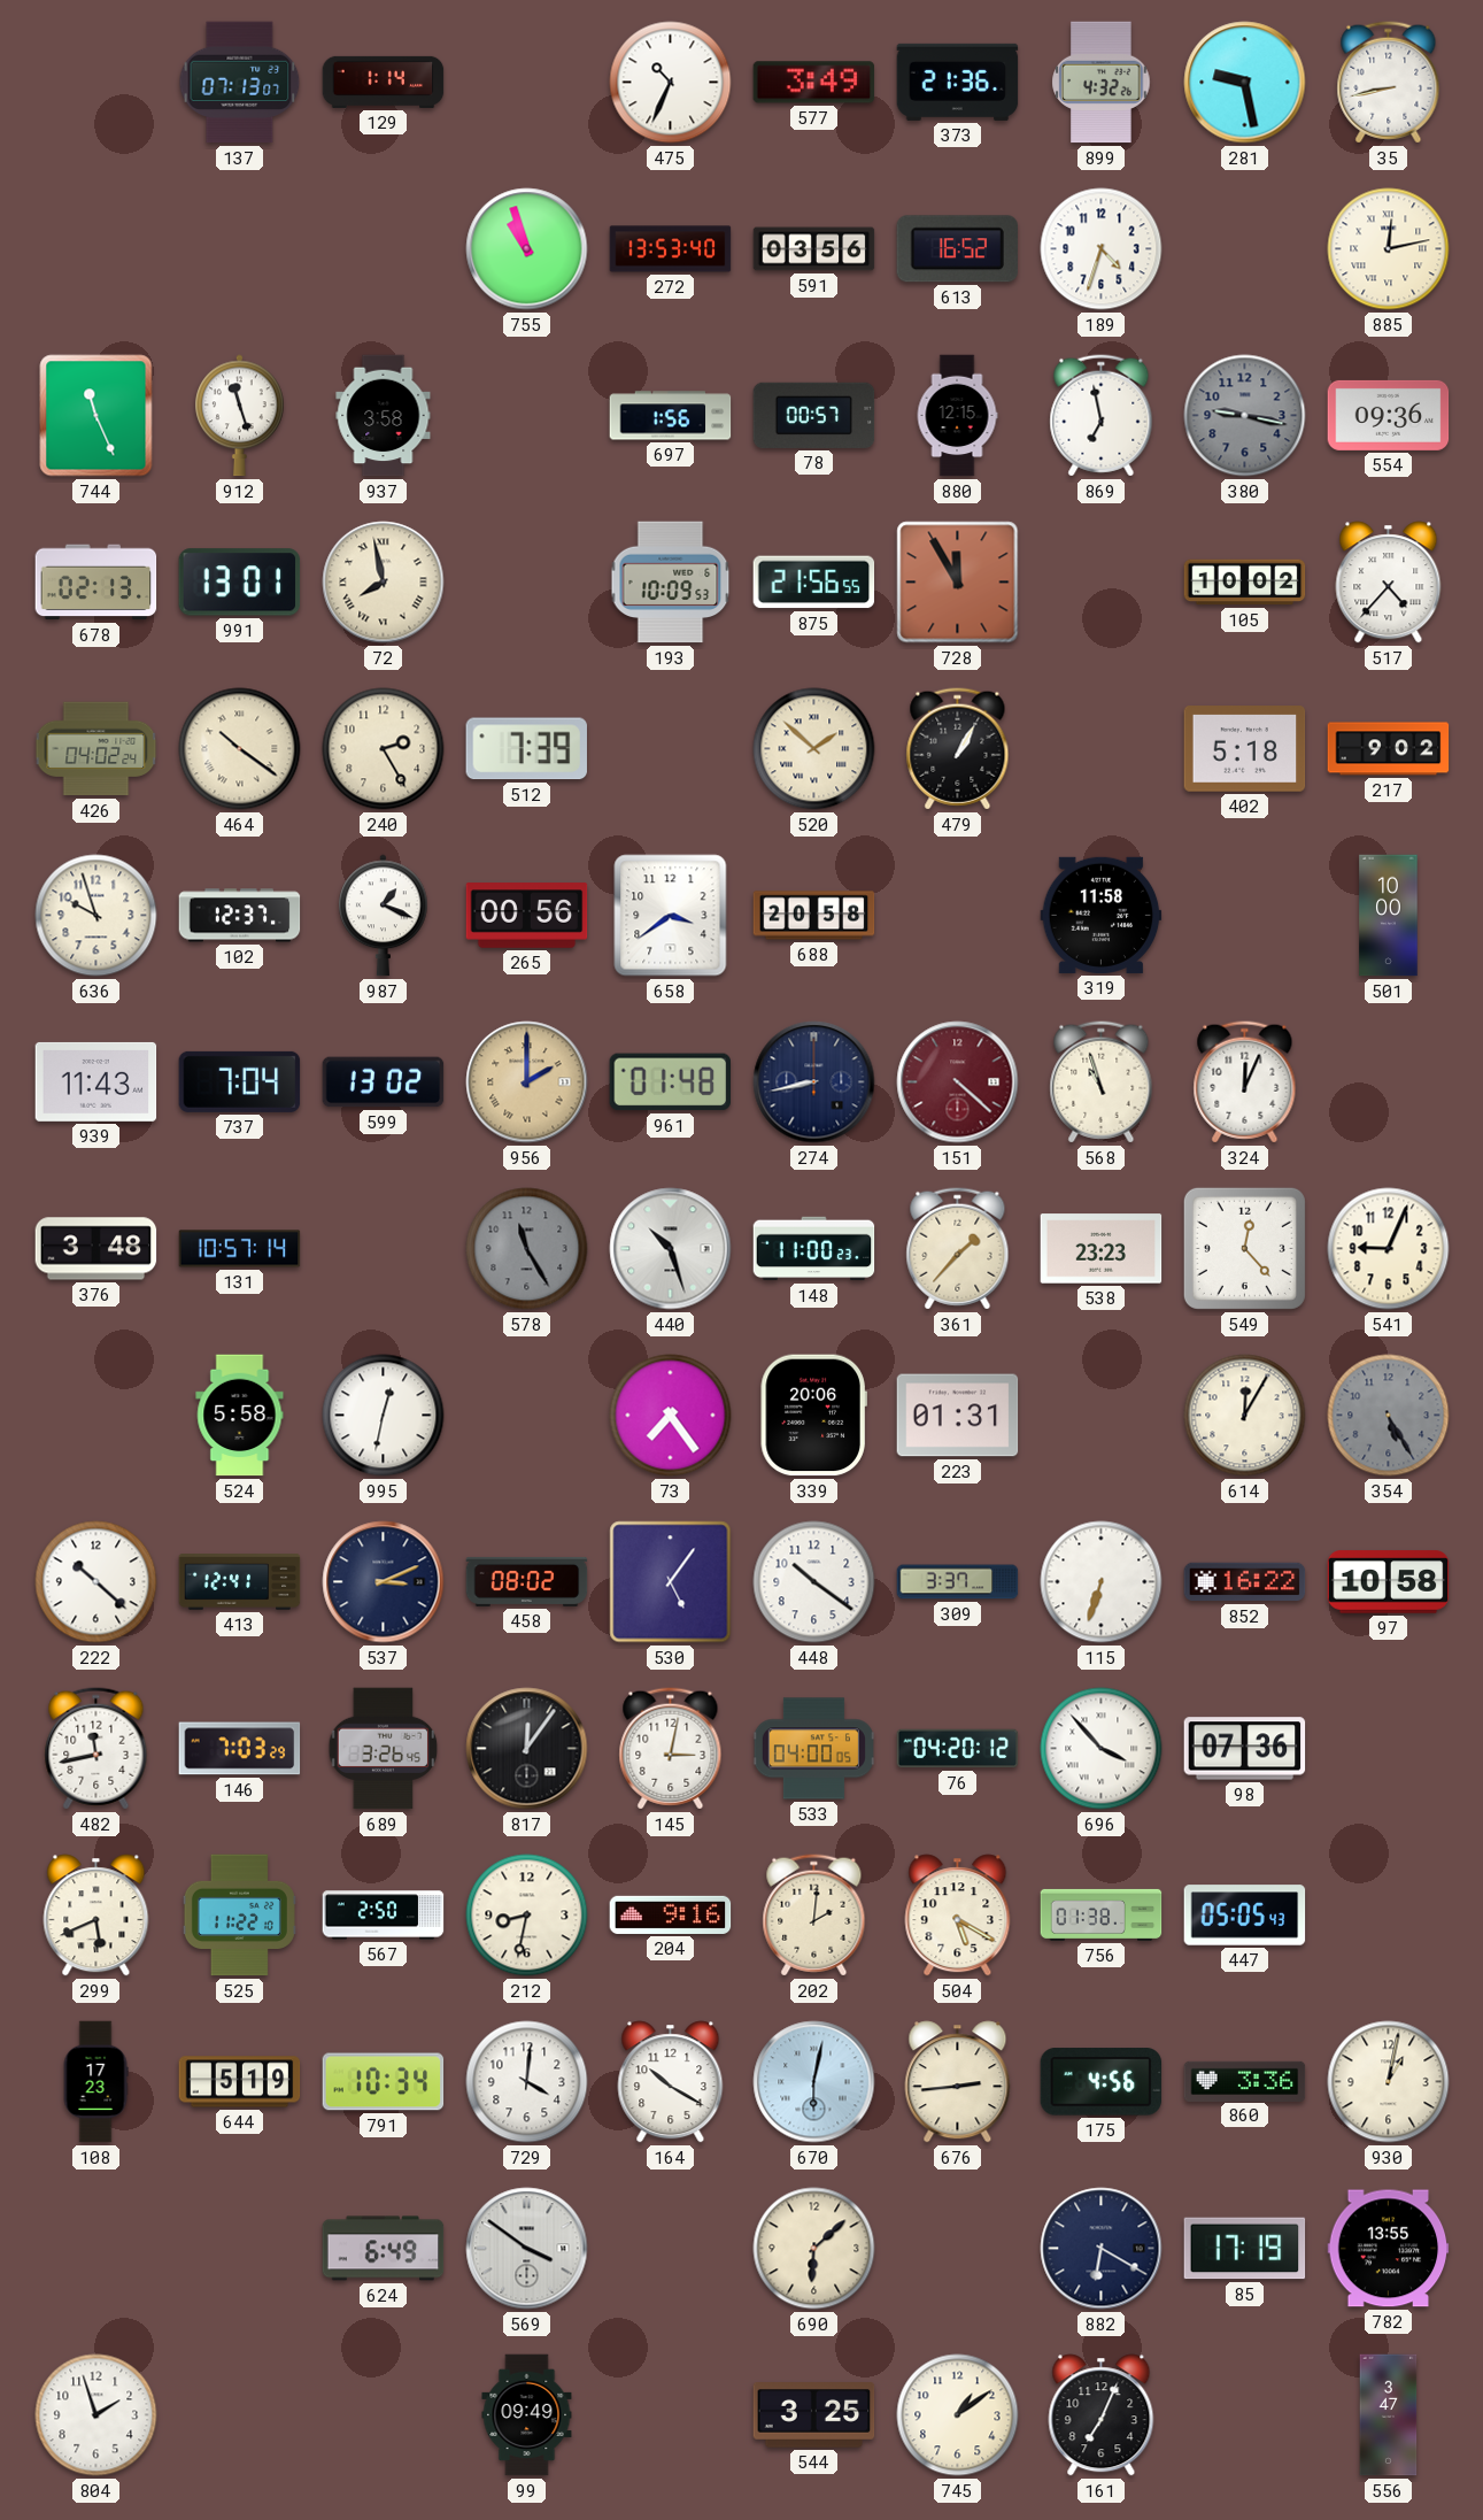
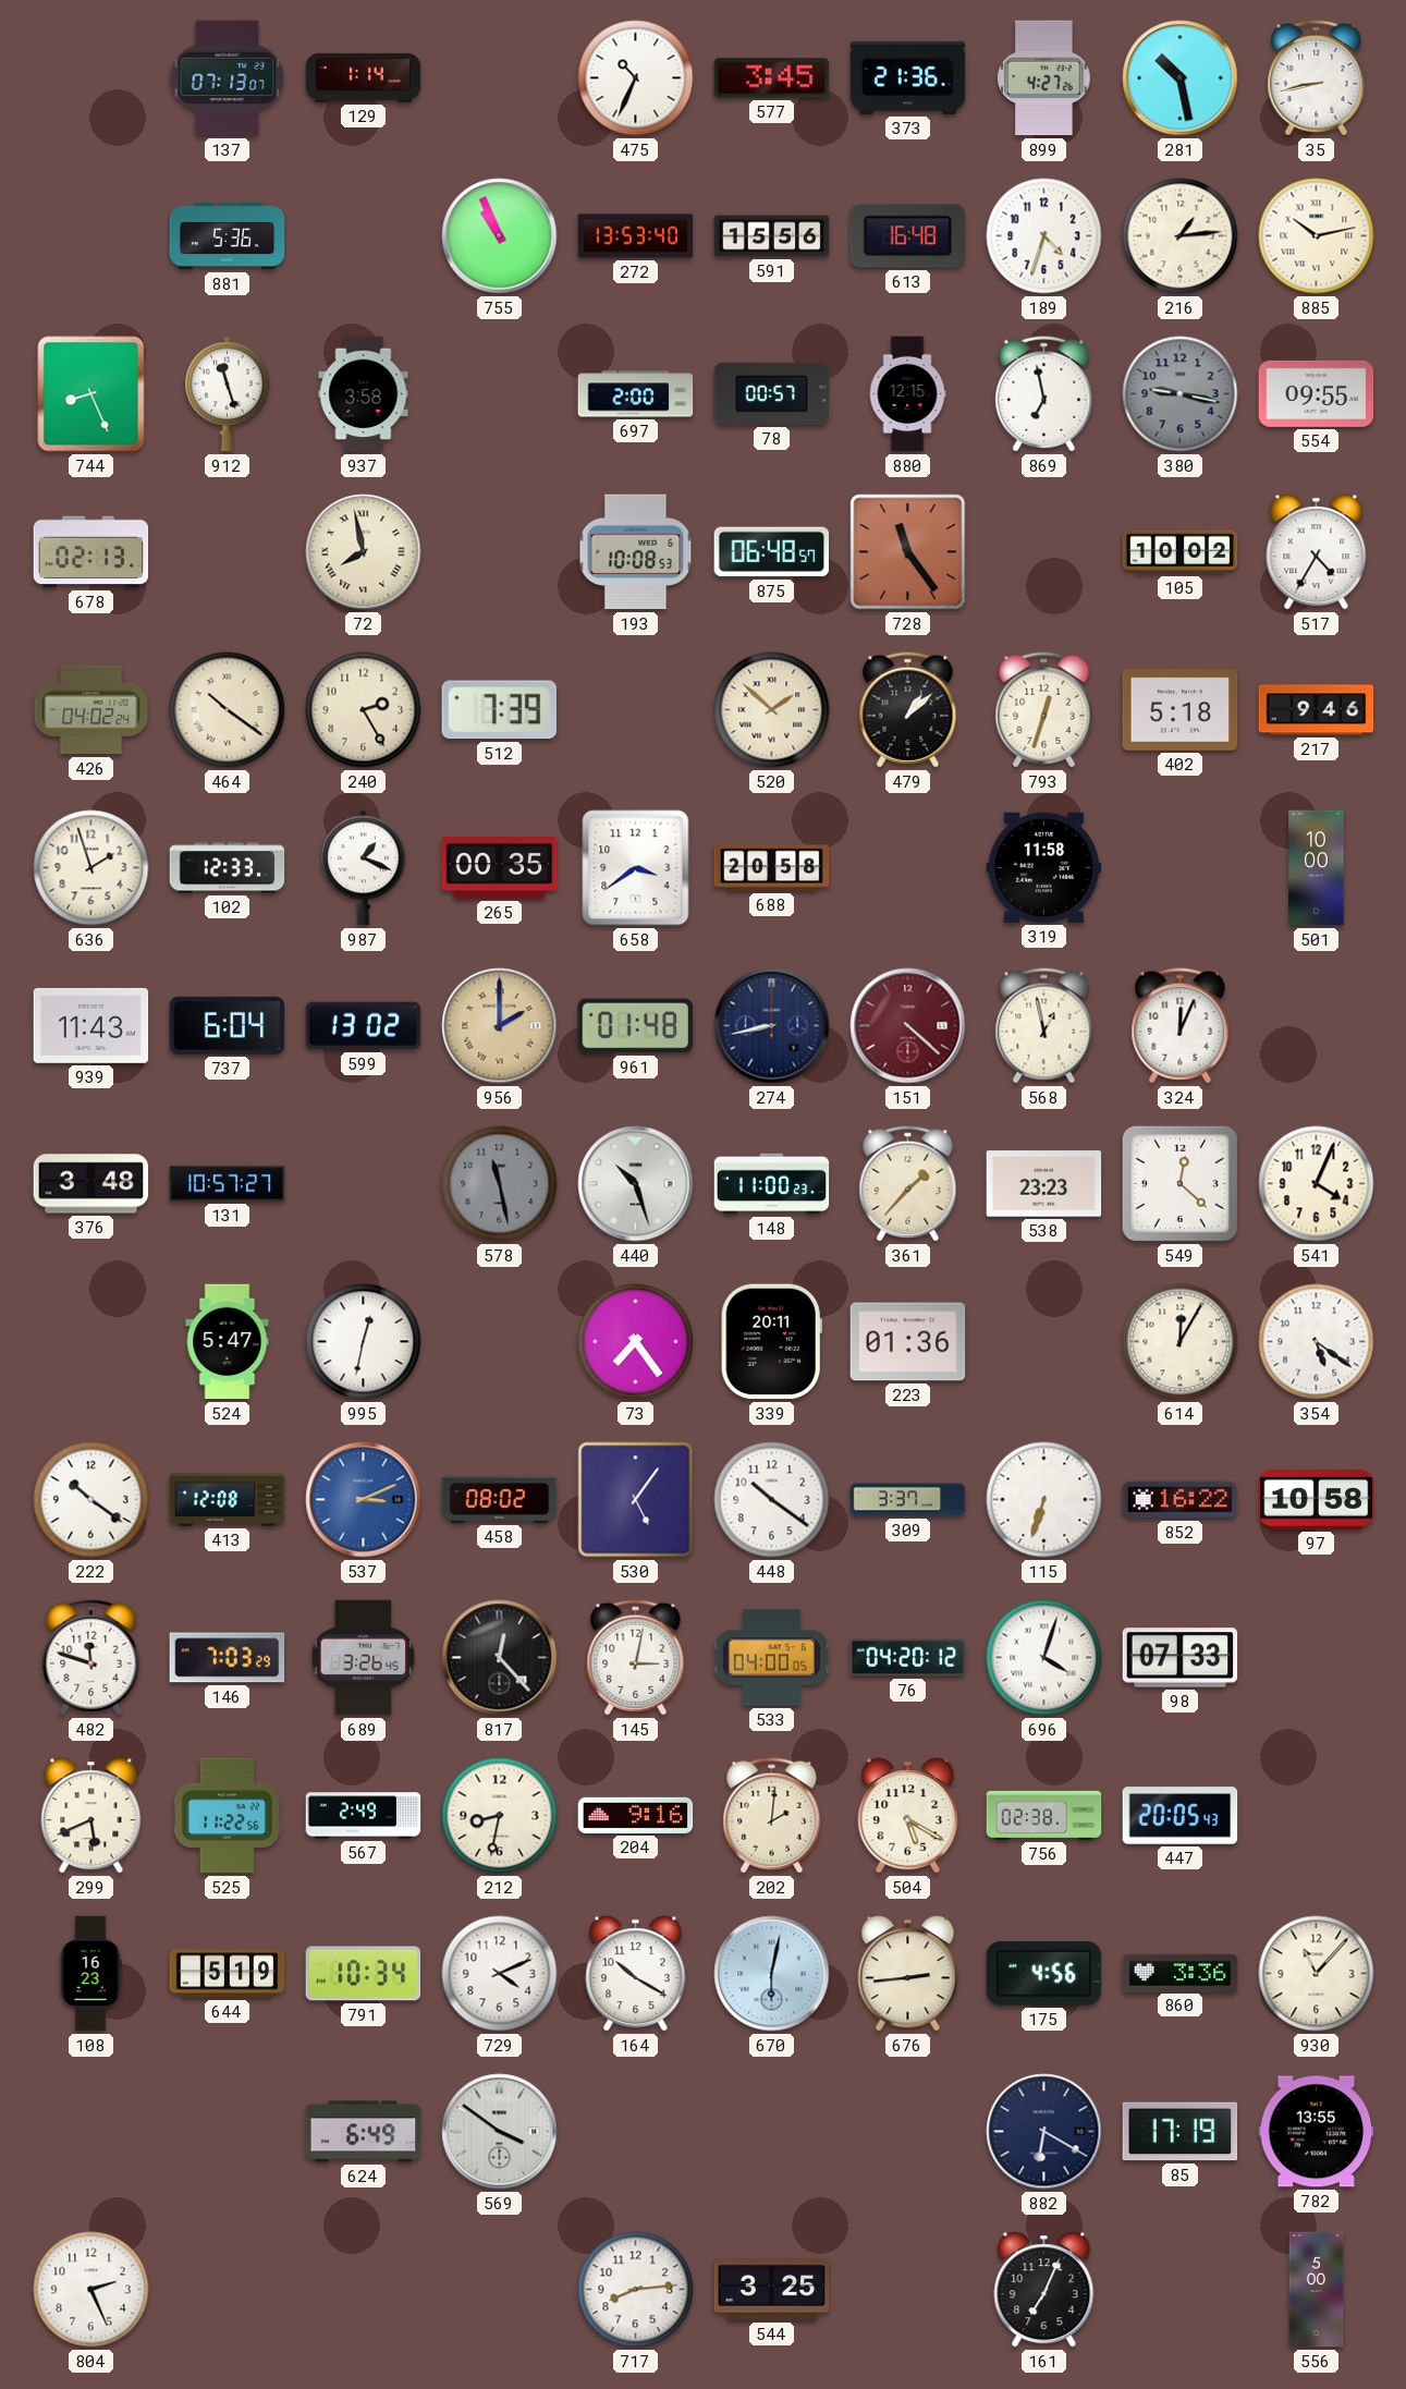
577: 3:49 -> 3:45
899: 4:32 -> 4:27
281: 9:28 -> 10:28
881: none -> 5:36
755: 10:57 -> 10:56
591: 03:56 -> 15:56
613: 16:52 -> 16:48
216: none -> 1:14
885: 12:13 -> 10:13
744: 11:26 -> 8:26
697: 1:56 -> 2:00
554: 09:36 -> 09:55
991: 13:01 -> none
193: 10:09 -> 10:08
875: 21:56 -> 06:48
728: 11:55 -> 11:24
517: 4:37 -> 4:35
479: 1:05 -> 1:08
793: none -> 12:33
217: 9:02 -> 9:46
636: 9:57 -> 1:57
102: 12:37 -> 12:33
265: 00:56 -> 00:35
737: 7:04 -> 6:04
568: 10:57 -> 12:58
131: 10:57:14 -> 10:57:27
578: 11:25 -> 11:28
549: 12:23 -> 12:22
541: 9:04 -> 4:04
524: 5:58 -> 5:47
339: 20:06 -> 20:11
223: 01:31 -> 01:36
354: 5:25 -> 5:21
354 dial: grey -> white
222: 10:22 -> 10:21
413: 12:41 -> 12:08
537 dial: navy -> blue
482: 11:43 -> 11:48
817: 12:06 -> 12:23
696: 3:53 -> 4:03
98: 07:36 -> 07:33
525: 11:22:10 -> 11:22:56
567: 2:50 -> 2:49
756: 01:38 -> 02:38
447: 05:05 -> 20:05
108: 17:23 -> 16:23
729: 4:01 -> 4:11
930: 1:02 -> 11:07
690: 6:08 -> none
804: 1:57 -> 2:26
99: 09:49 -> none
717: none -> 8:14
745: 1:09 -> none
556: 3:47 -> 5:00
